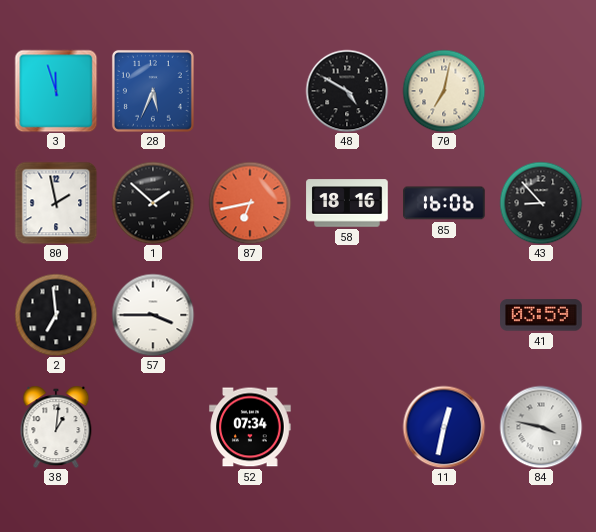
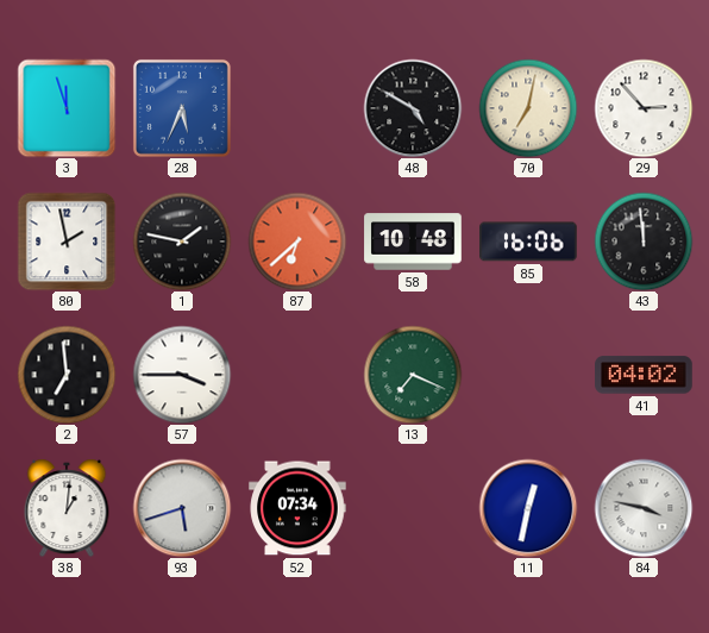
29: none -> 2:53
1: 1:52 -> 1:47
87: 6:43 -> 6:38
58: 18:16 -> 10:48
43: 8:53 -> 11:59
13: none -> 7:19
41: 03:59 -> 04:02
93: none -> 5:42
